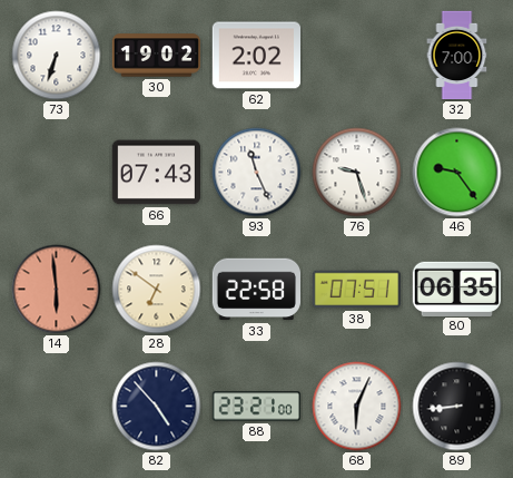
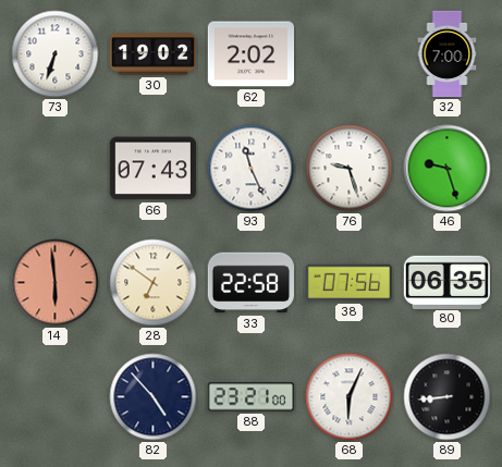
46: 9:24 -> 9:27
38: 07:51 -> 07:56
